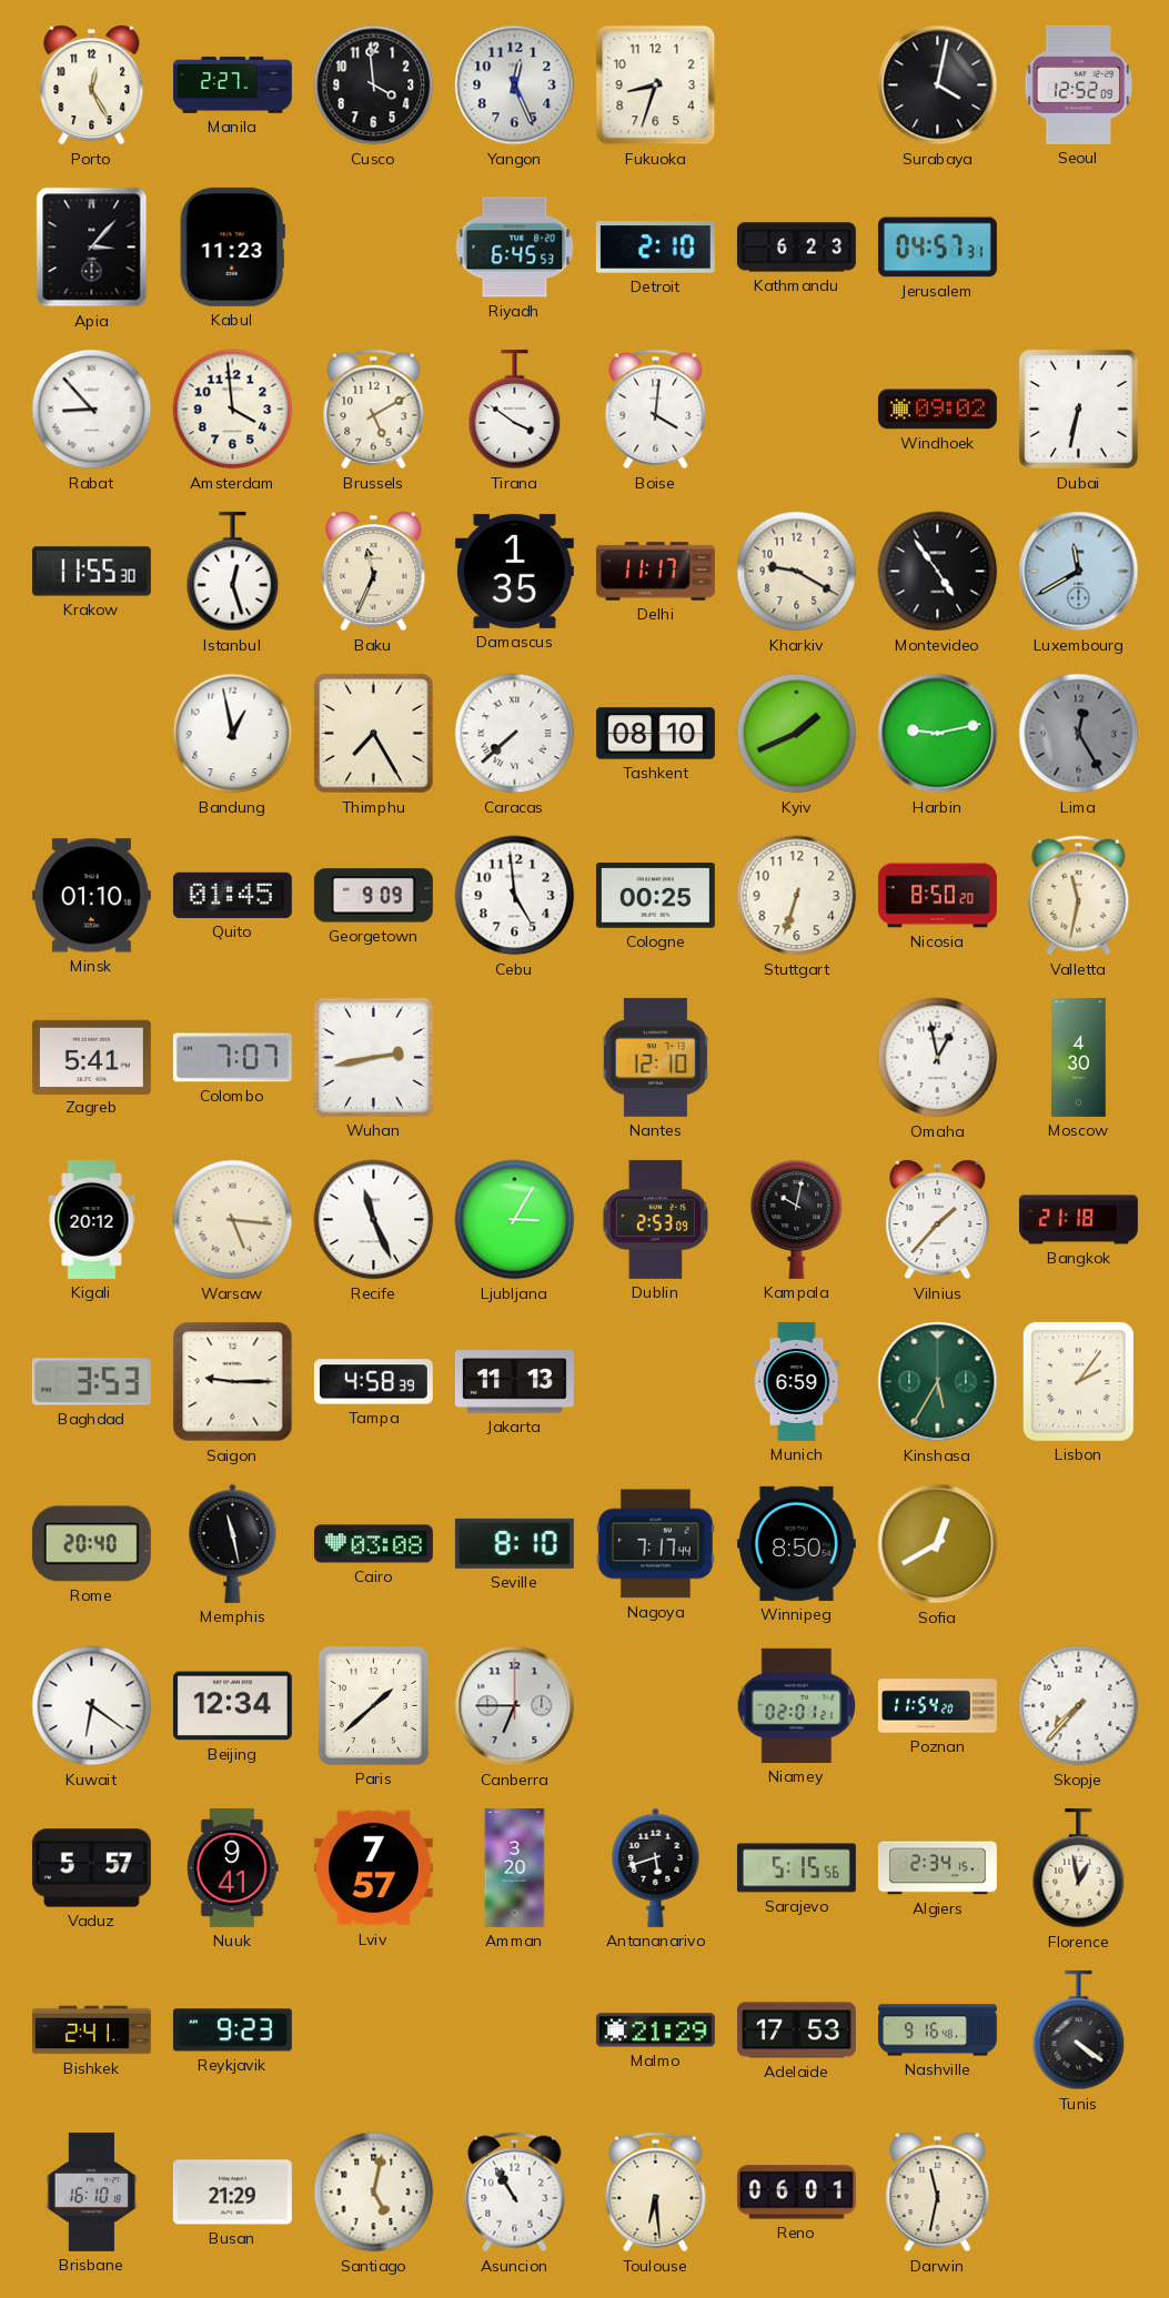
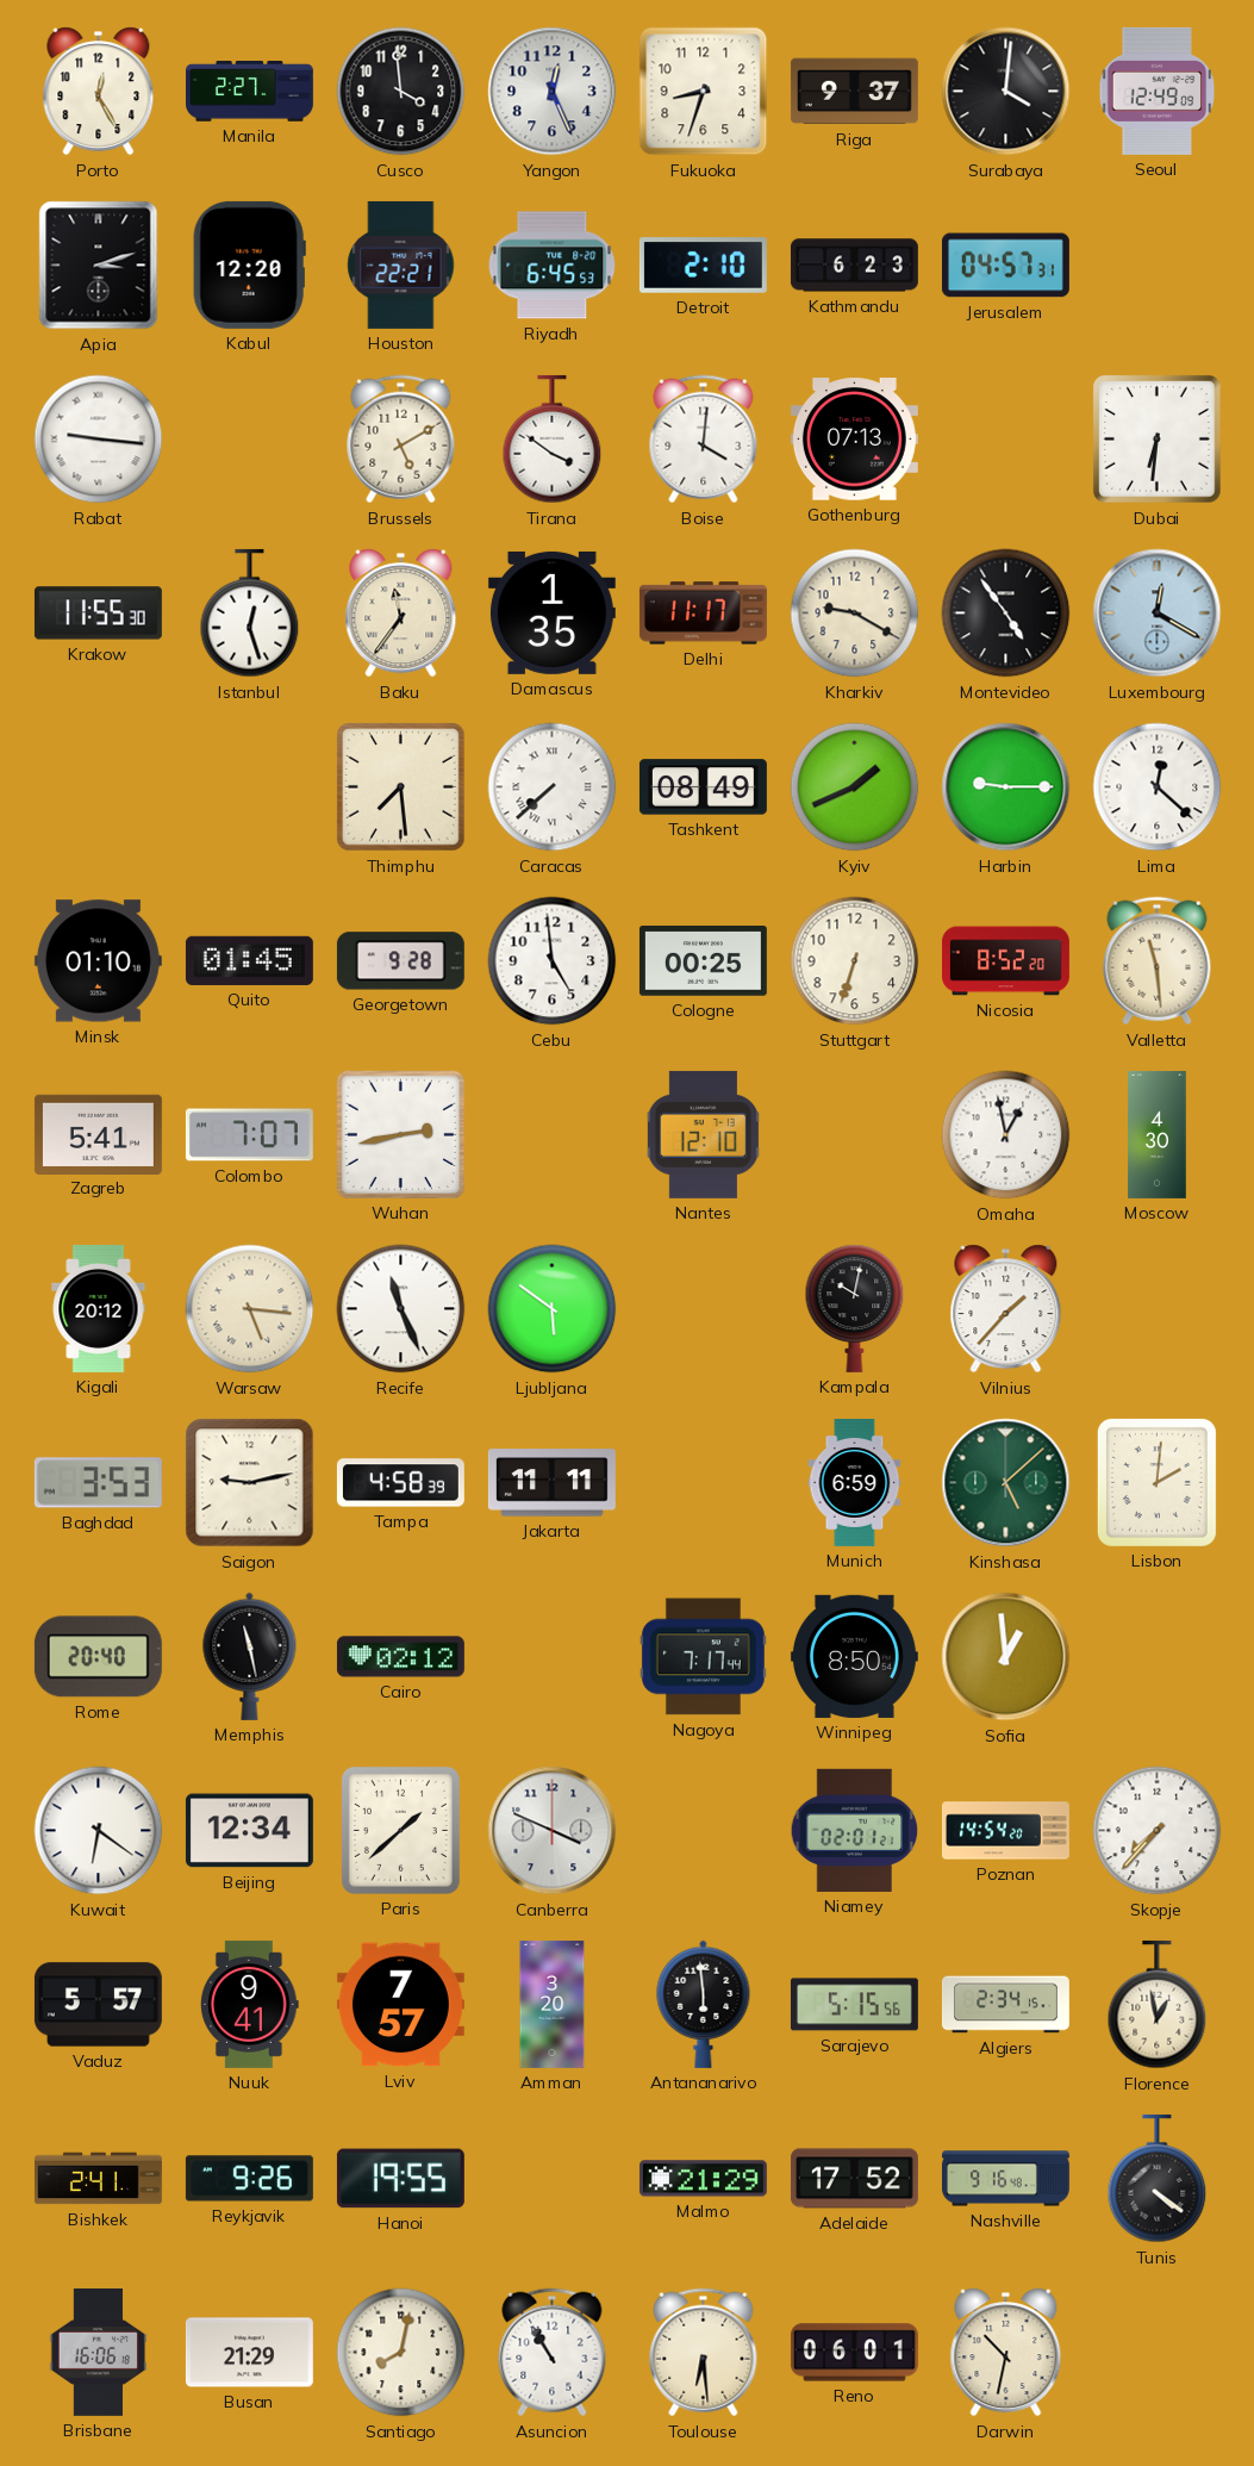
Riga: none -> 9:37
Surabaya: 4:02 -> 4:01
Seoul: 12:52 -> 12:49
Apia: 3:07 -> 3:12
Kabul: 11:23 -> 12:20
Houston: none -> 22:21
Rabat: 8:53 -> 9:16
Amsterdam: 3:59 -> none
Gothenburg: none -> 07:13
Windhoek: 09:02 -> none
Dubai: 6:32 -> 6:31
Baku: 11:34 -> 11:36
Luxembourg: 11:40 -> 12:20
Bandung: 12:58 -> none
Thimphu: 7:25 -> 7:29
Tashkent: 08:10 -> 08:49
Harbin: 9:13 -> 9:15
Lima: 12:25 -> 12:22
Lima dial: grey -> white
Georgetown: 9:09 -> 9:28
Nicosia: 8:50 -> 8:52
Valletta: 11:32 -> 11:29
Ljubljana: 3:05 -> 5:51
Dublin: 2:53 -> none
Bangkok: 21:18 -> none
Saigon: 9:15 -> 9:13
Jakarta: 11:13 -> 11:11
Kinshasa: 5:35 -> 5:08
Lisbon: 2:06 -> 2:01
Cairo: 03:08 -> 02:12
Seville: 8:10 -> none
Sofia: 12:40 -> 12:59
Canberra: 6:45 -> 3:49
Poznan: 11:54 -> 14:54
Antananarivo: 5:42 -> 5:59
Reykjavik: 9:23 -> 9:26
Hanoi: none -> 19:55
Adelaide: 17:53 -> 17:52
Brisbane: 16:10 -> 16:06
Santiago: 5:02 -> 8:02
Darwin: 11:32 -> 10:32
